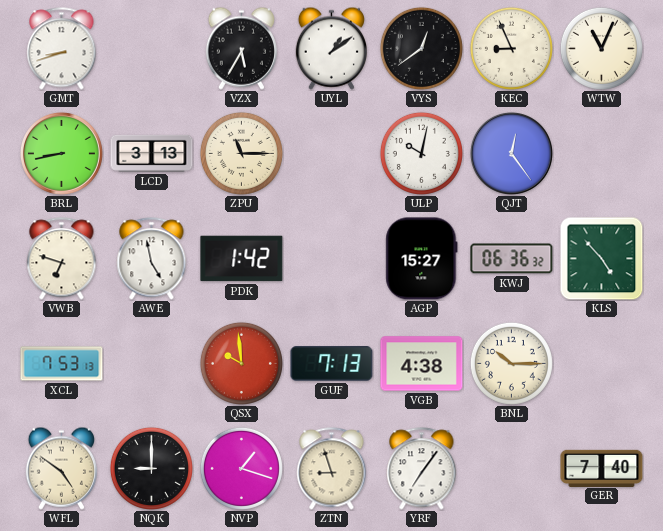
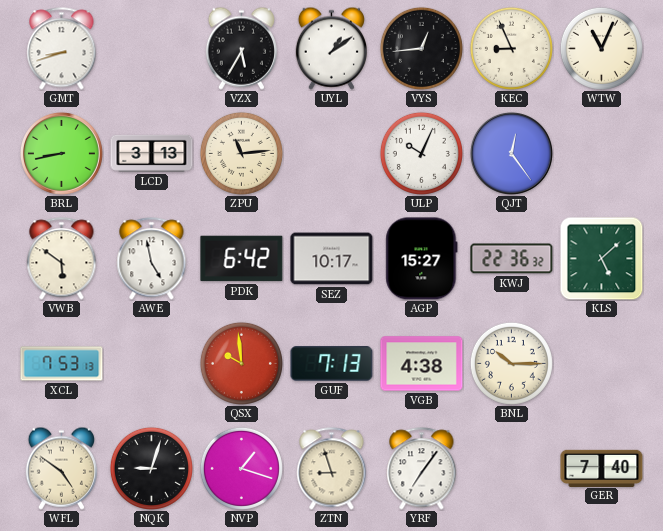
VYS: 12:39 -> 12:44
ZPU: 11:15 -> 11:14
ULP: 10:02 -> 10:04
VWB: 6:48 -> 5:51
PDK: 1:42 -> 6:42
SEZ: none -> 10:17
KWJ: 06:36 -> 22:36
KLS: 4:53 -> 5:08
NQK: 9:00 -> 9:03
